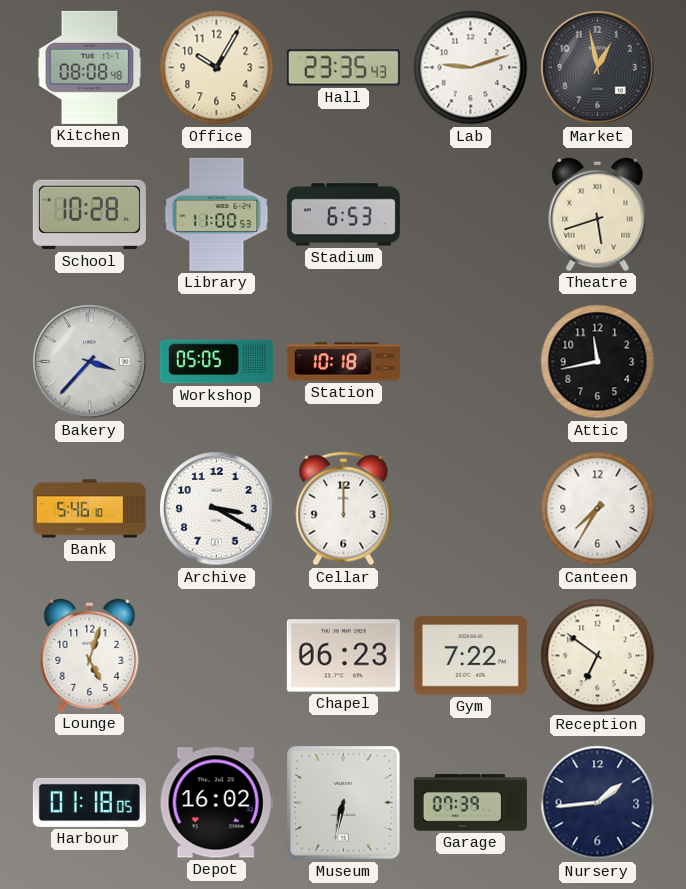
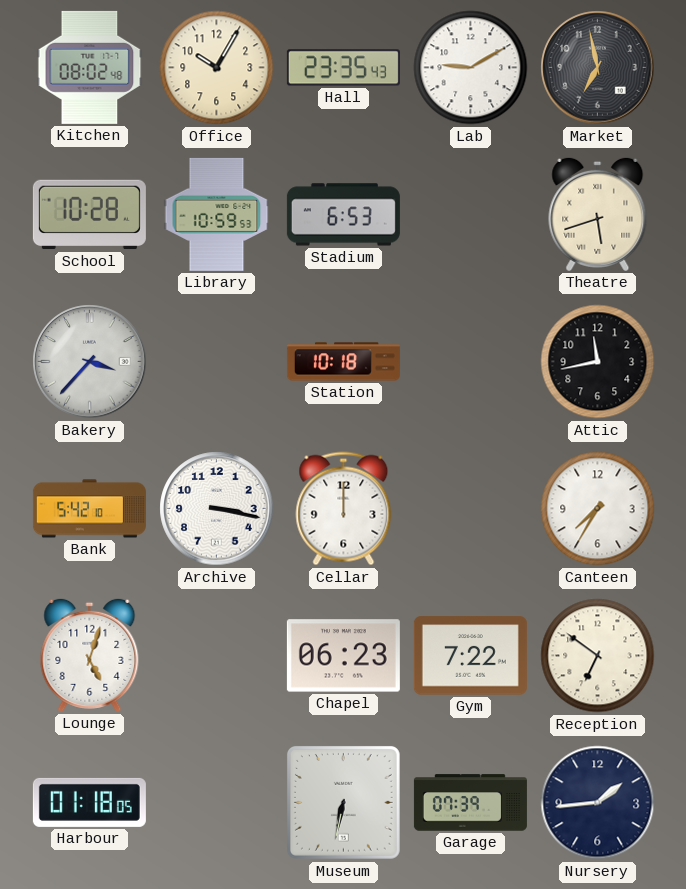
Kitchen: 08:08 -> 08:02
Lab: 9:12 -> 9:10
Market: 12:58 -> 6:58
Library: 11:00 -> 10:59
Workshop: 05:05 -> none
Bank: 5:46 -> 5:42
Archive: 3:20 -> 3:17
Depot: 16:02 -> none
